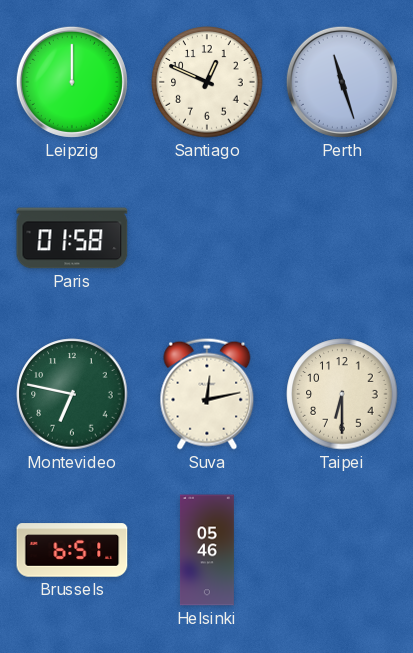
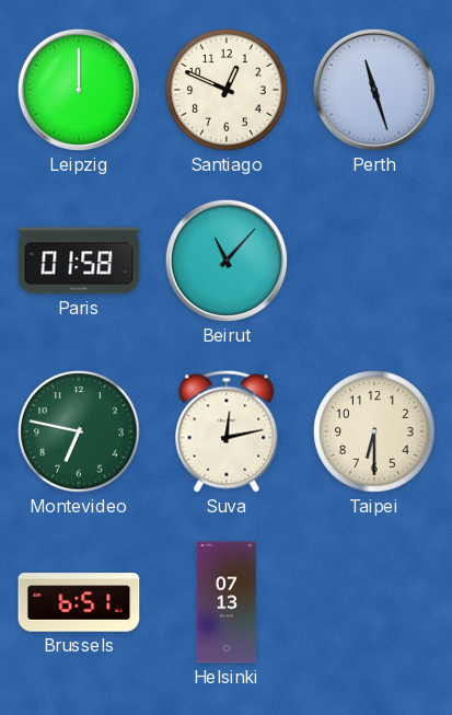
Beirut: none -> 11:07
Helsinki: 05:46 -> 07:13
